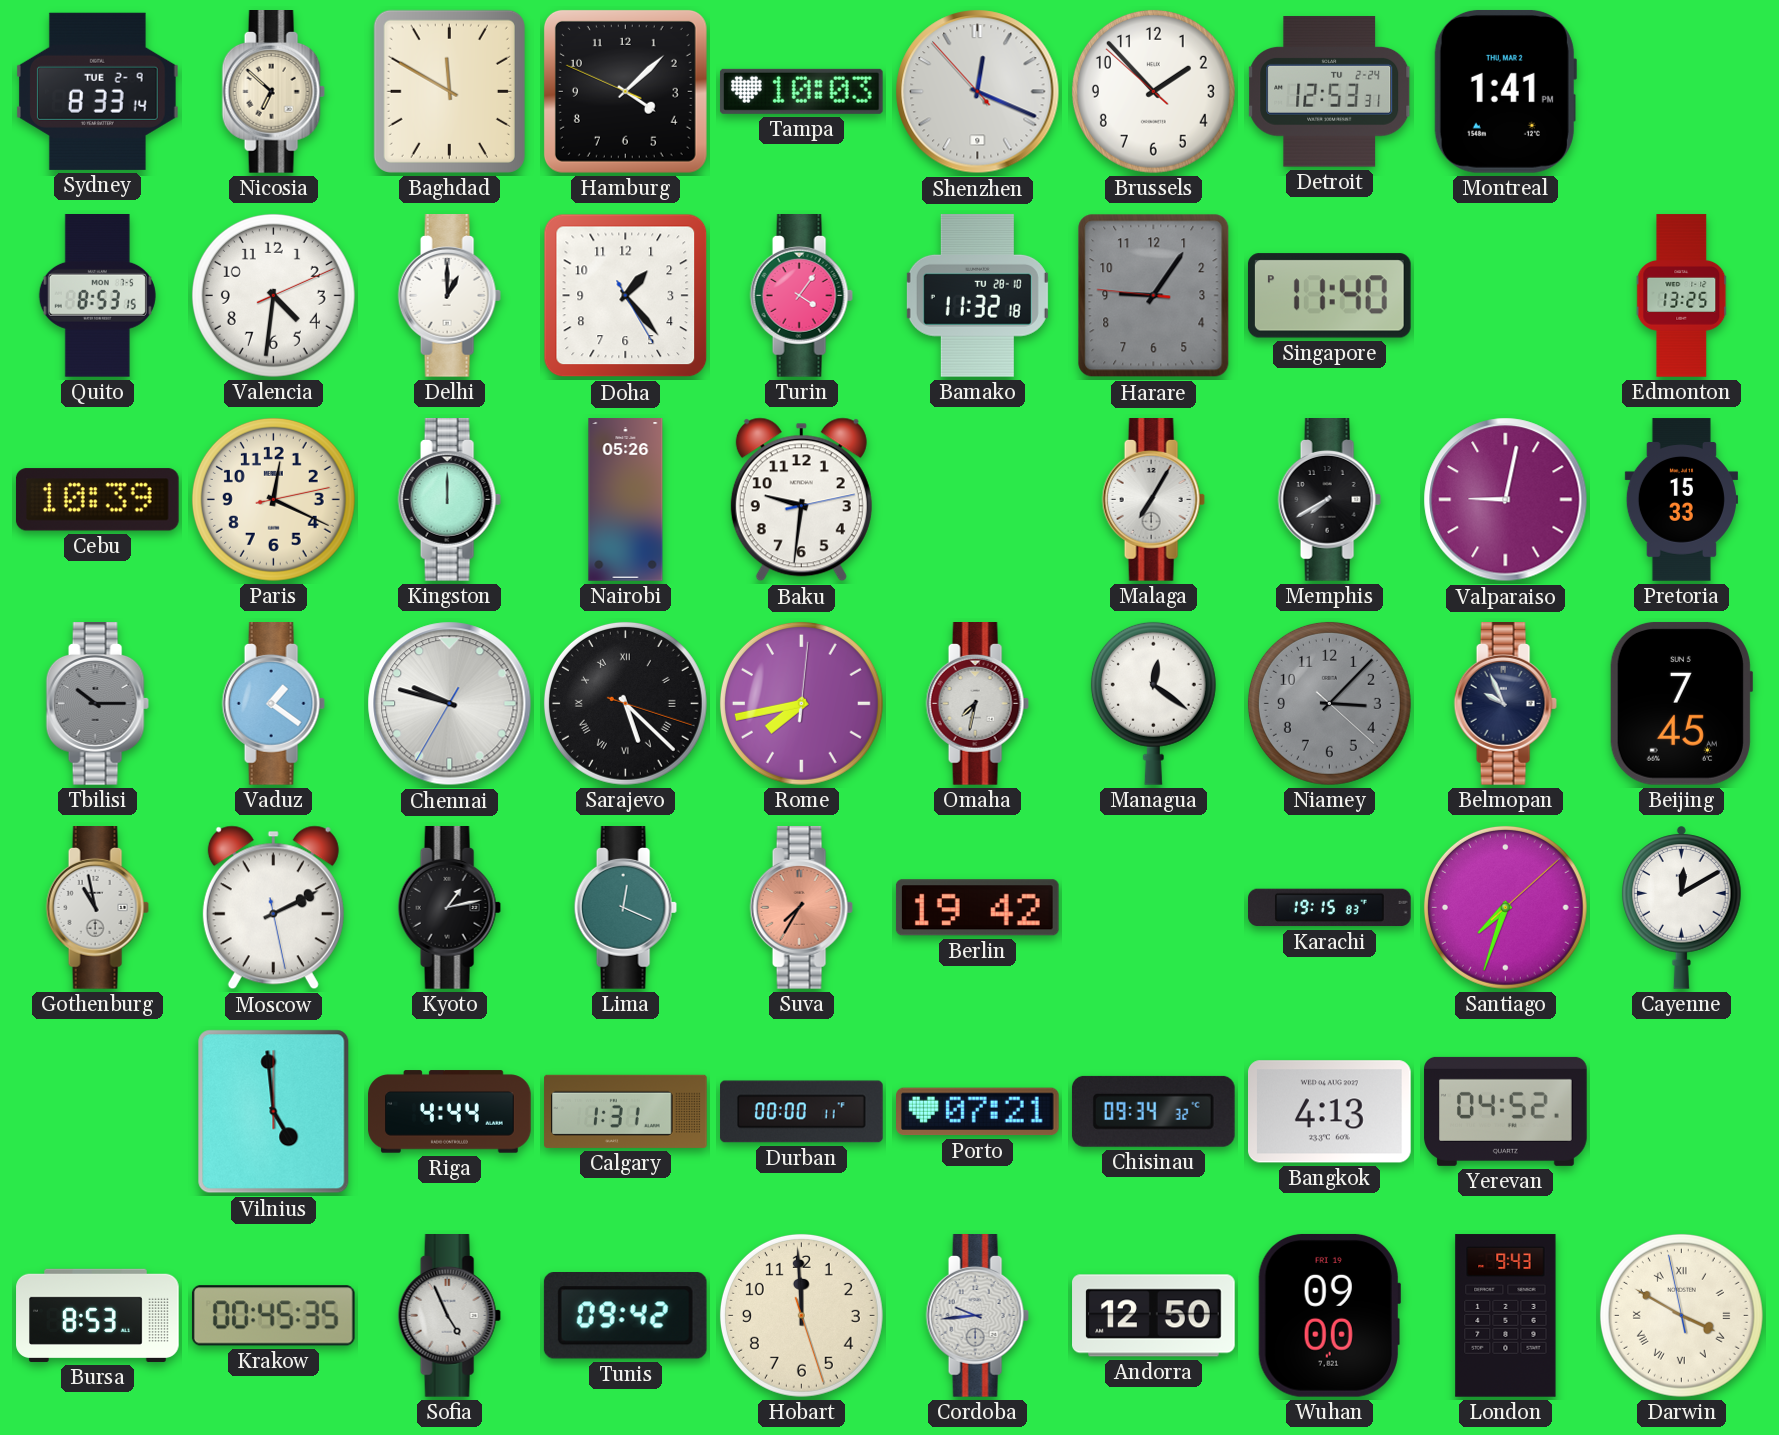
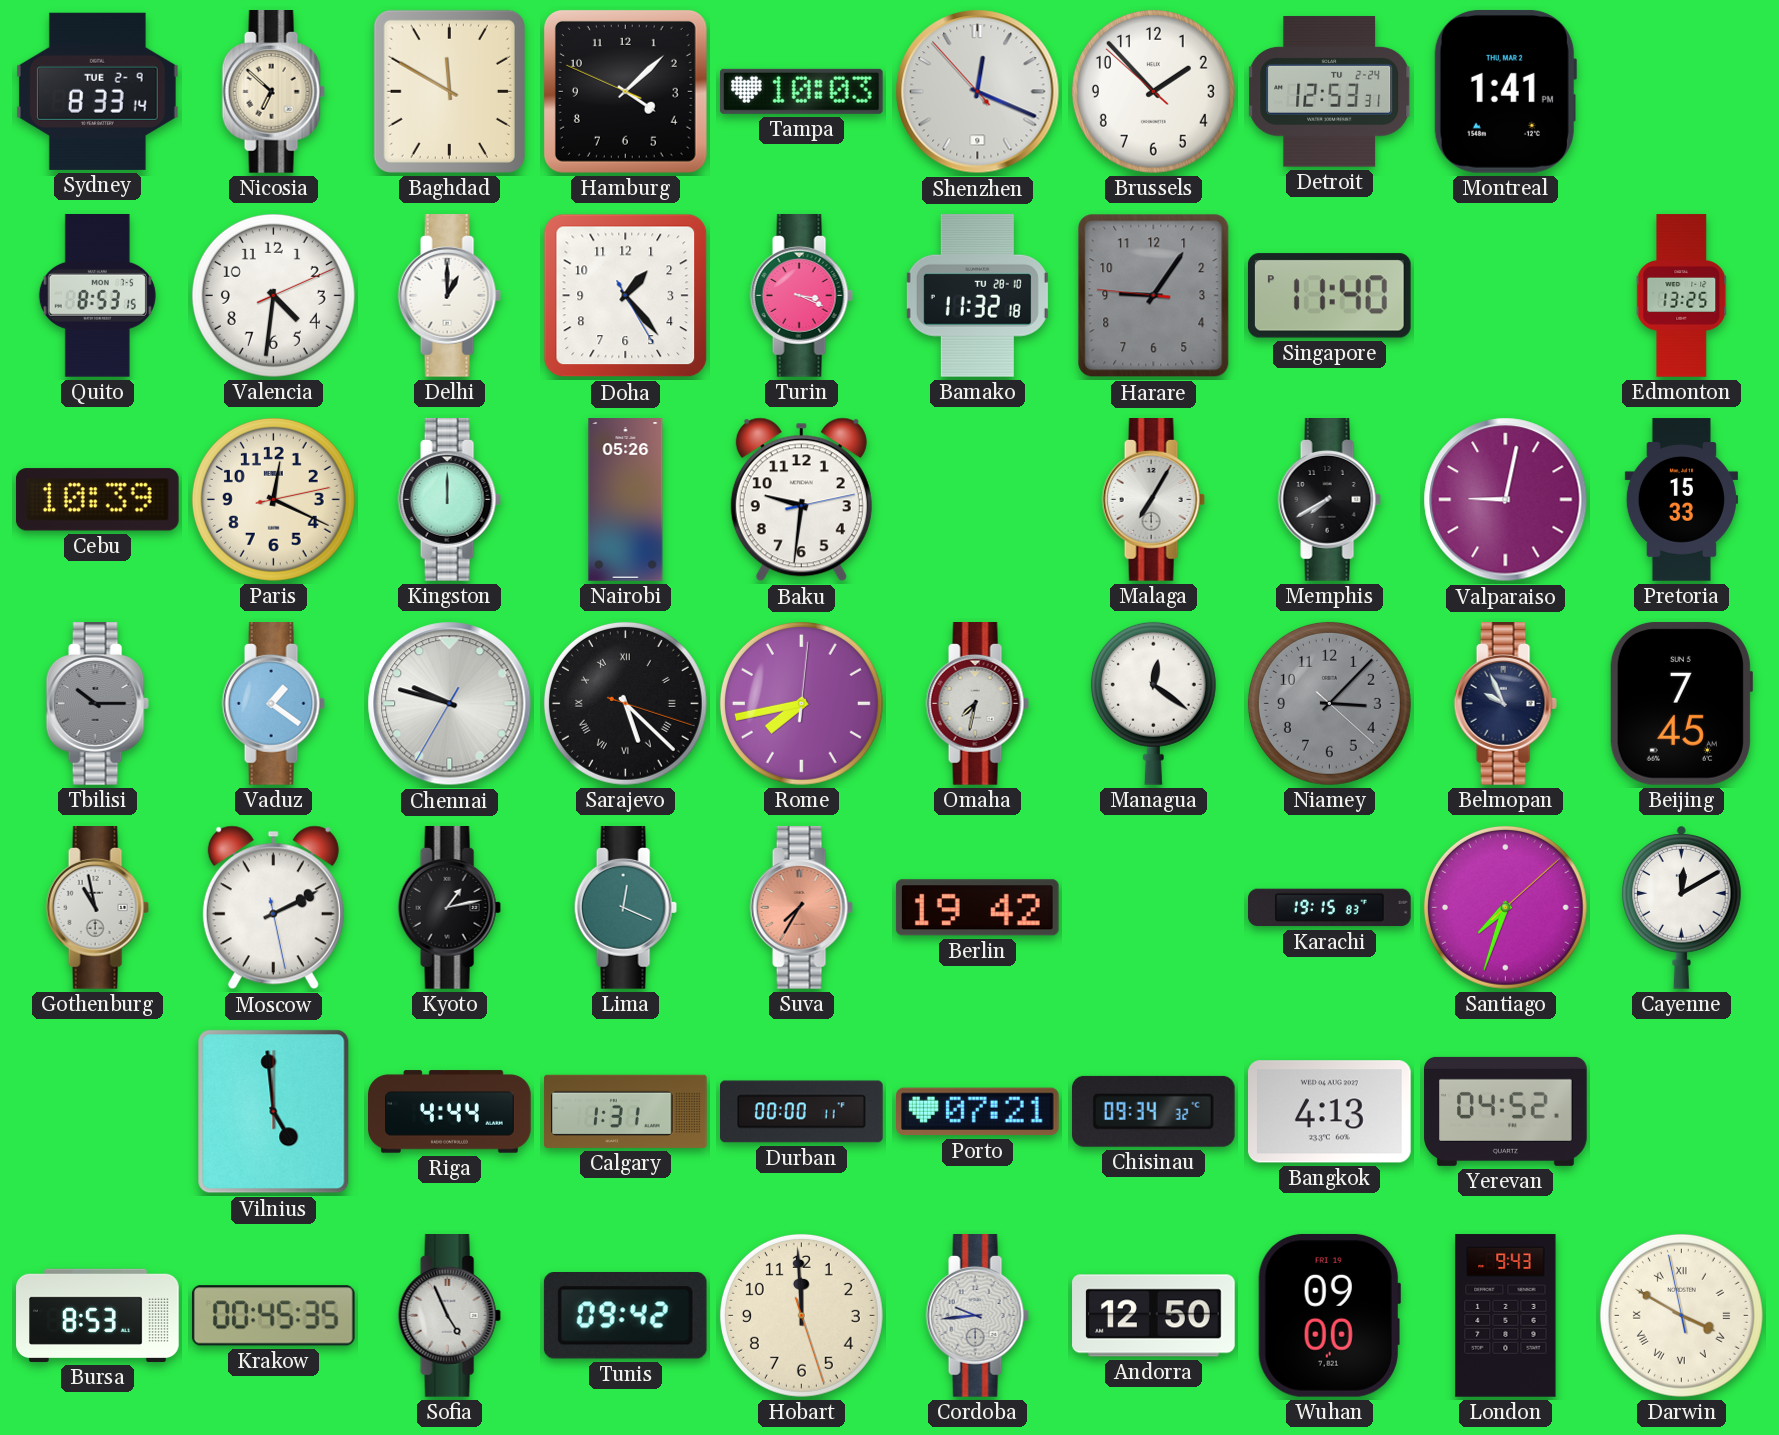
Turin: 4:06 -> 3:19
